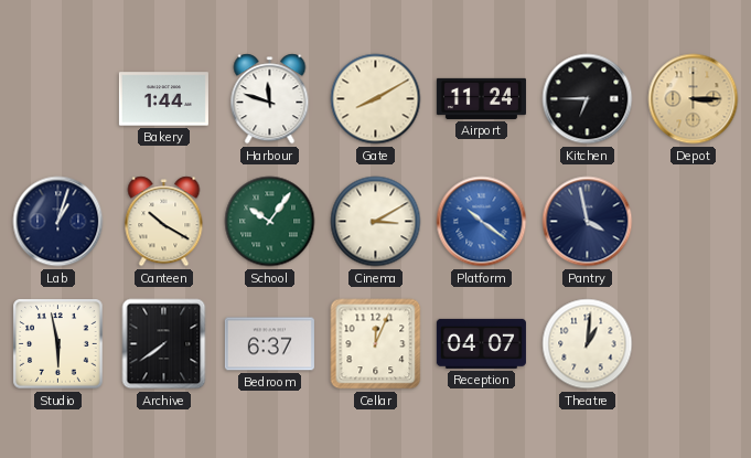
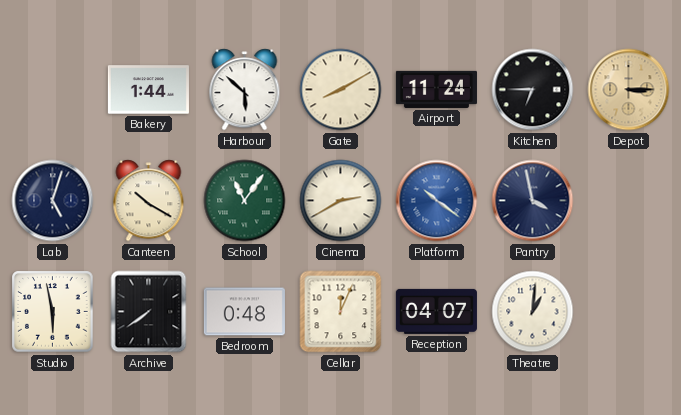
Harbour: 11:48 -> 5:52
Lab: 1:03 -> 5:03
School: 10:06 -> 11:06
Cinema: 3:10 -> 2:40
Bedroom: 6:37 -> 0:48
